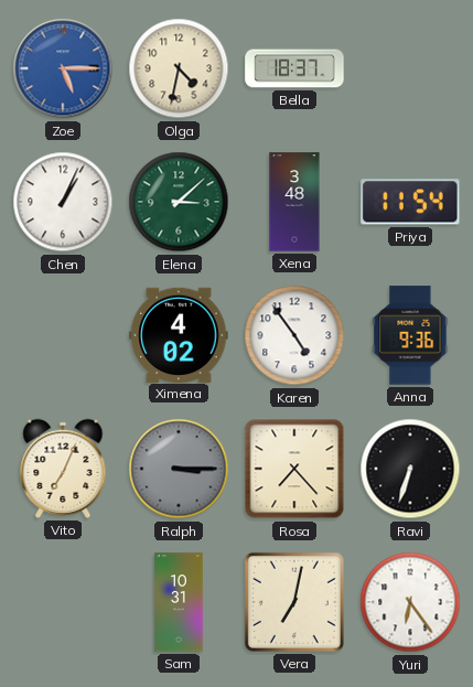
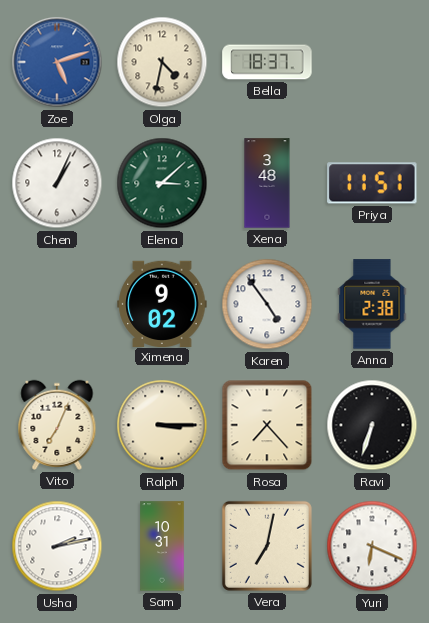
Zoe: 5:15 -> 5:12
Priya: 11:54 -> 11:51
Ximena: 4:02 -> 9:02
Anna: 9:36 -> 2:38
Ralph dial: grey -> cream
Usha: none -> 2:13
Yuri: 6:24 -> 6:19
